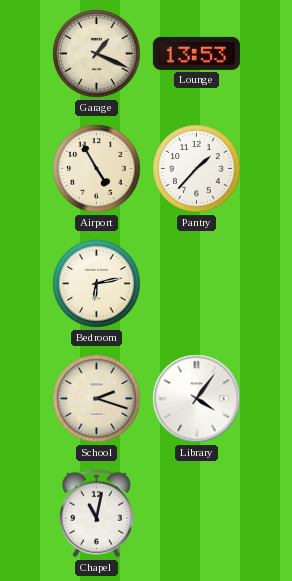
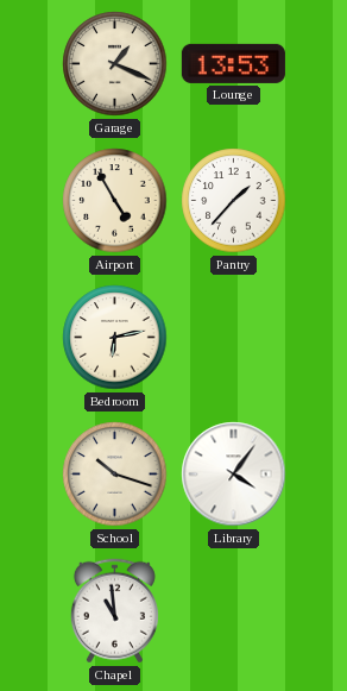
School: 2:18 -> 10:18
Chapel: 11:02 -> 10:59
